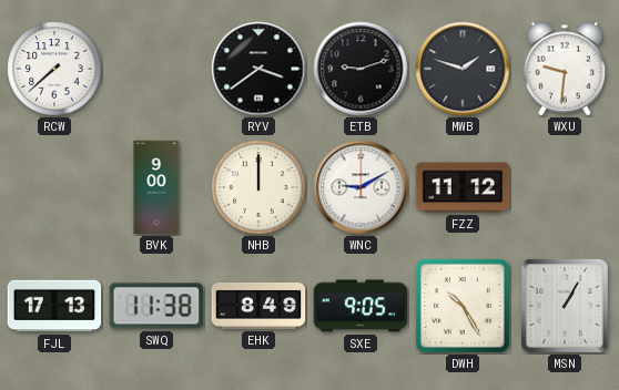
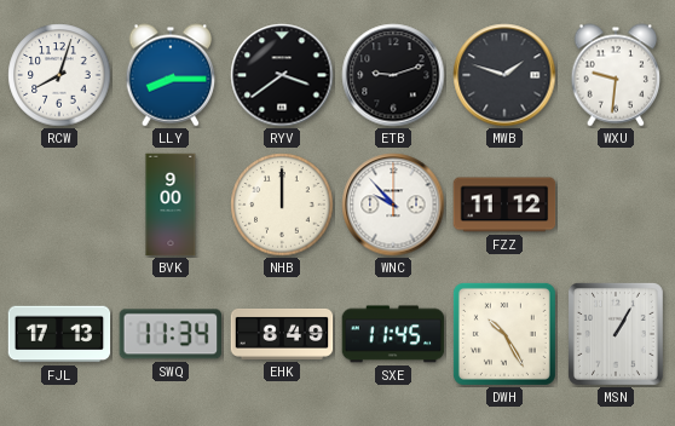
RCW: 7:38 -> 8:03
LLY: none -> 8:15
WNC: 9:10 -> 9:53
SWQ: 11:38 -> 11:34
SXE: 9:05 -> 11:45
